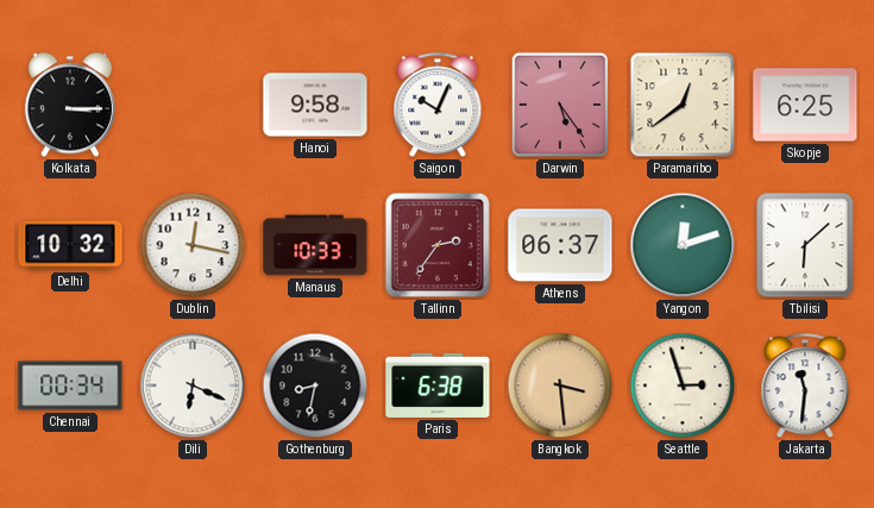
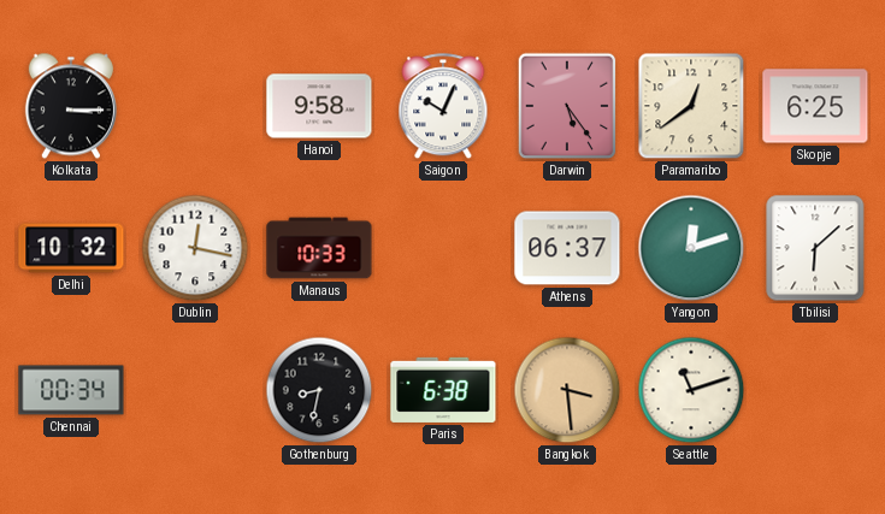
Tallinn: 2:36 -> none
Dili: 6:19 -> none
Seattle: 2:57 -> 11:12
Jakarta: 11:31 -> none
